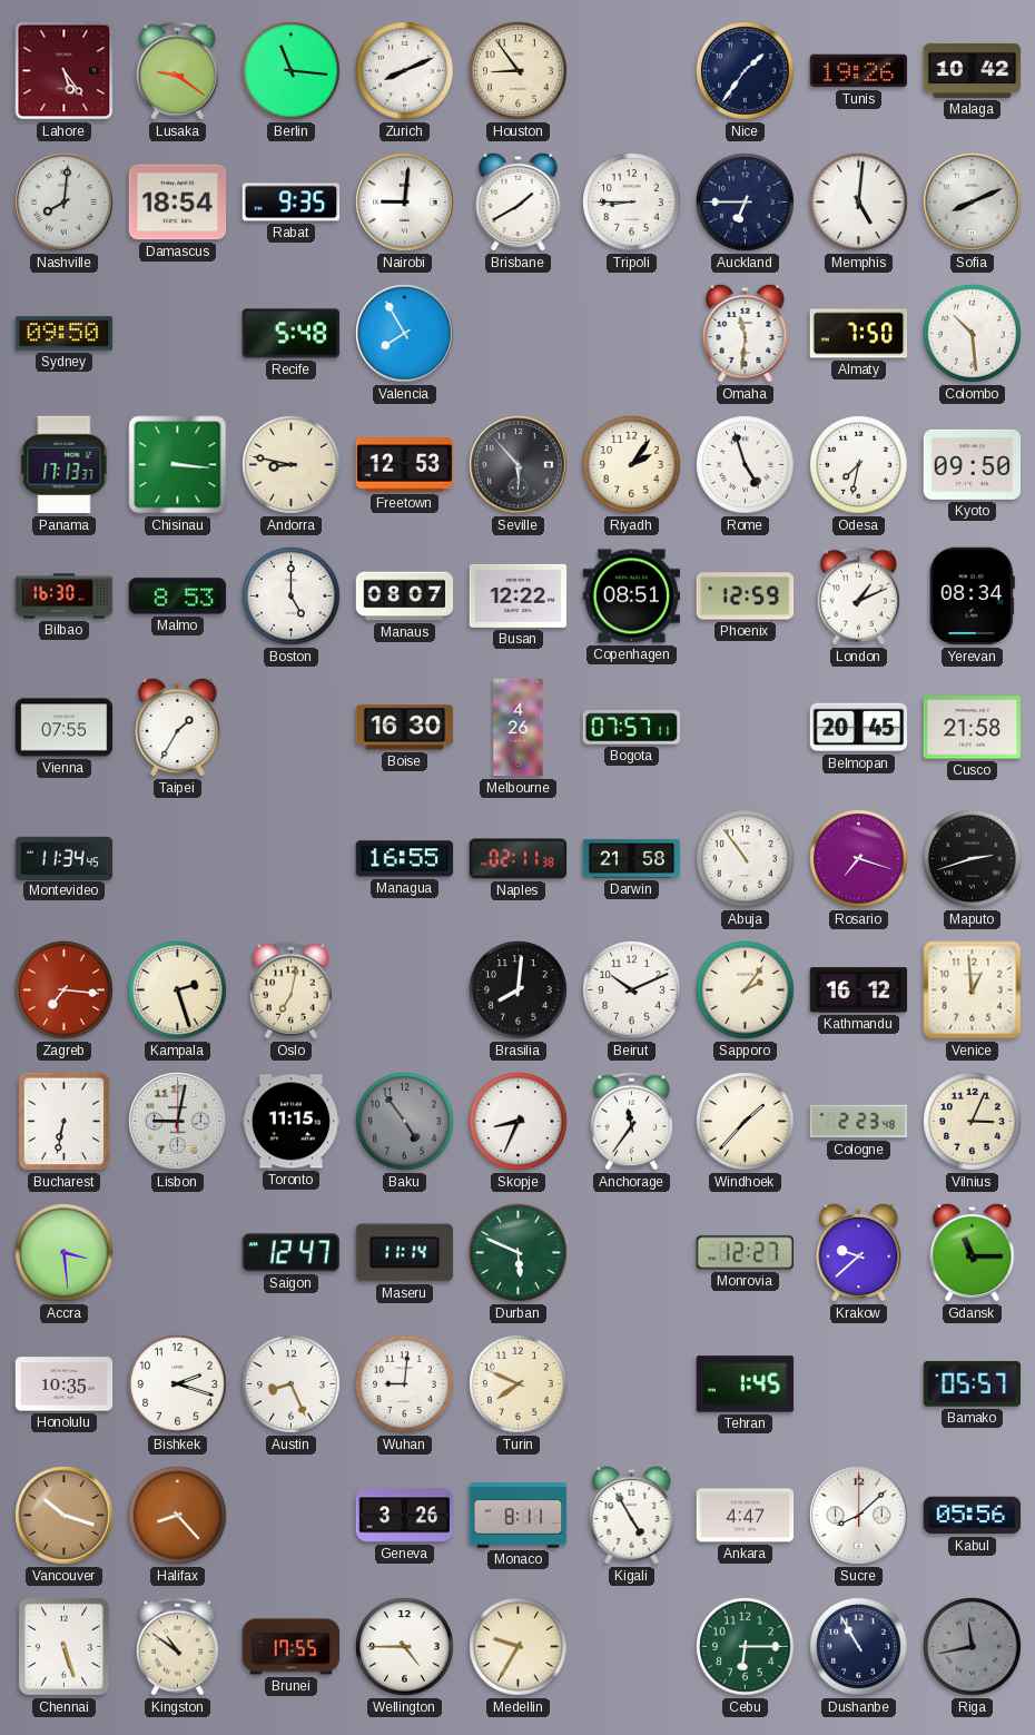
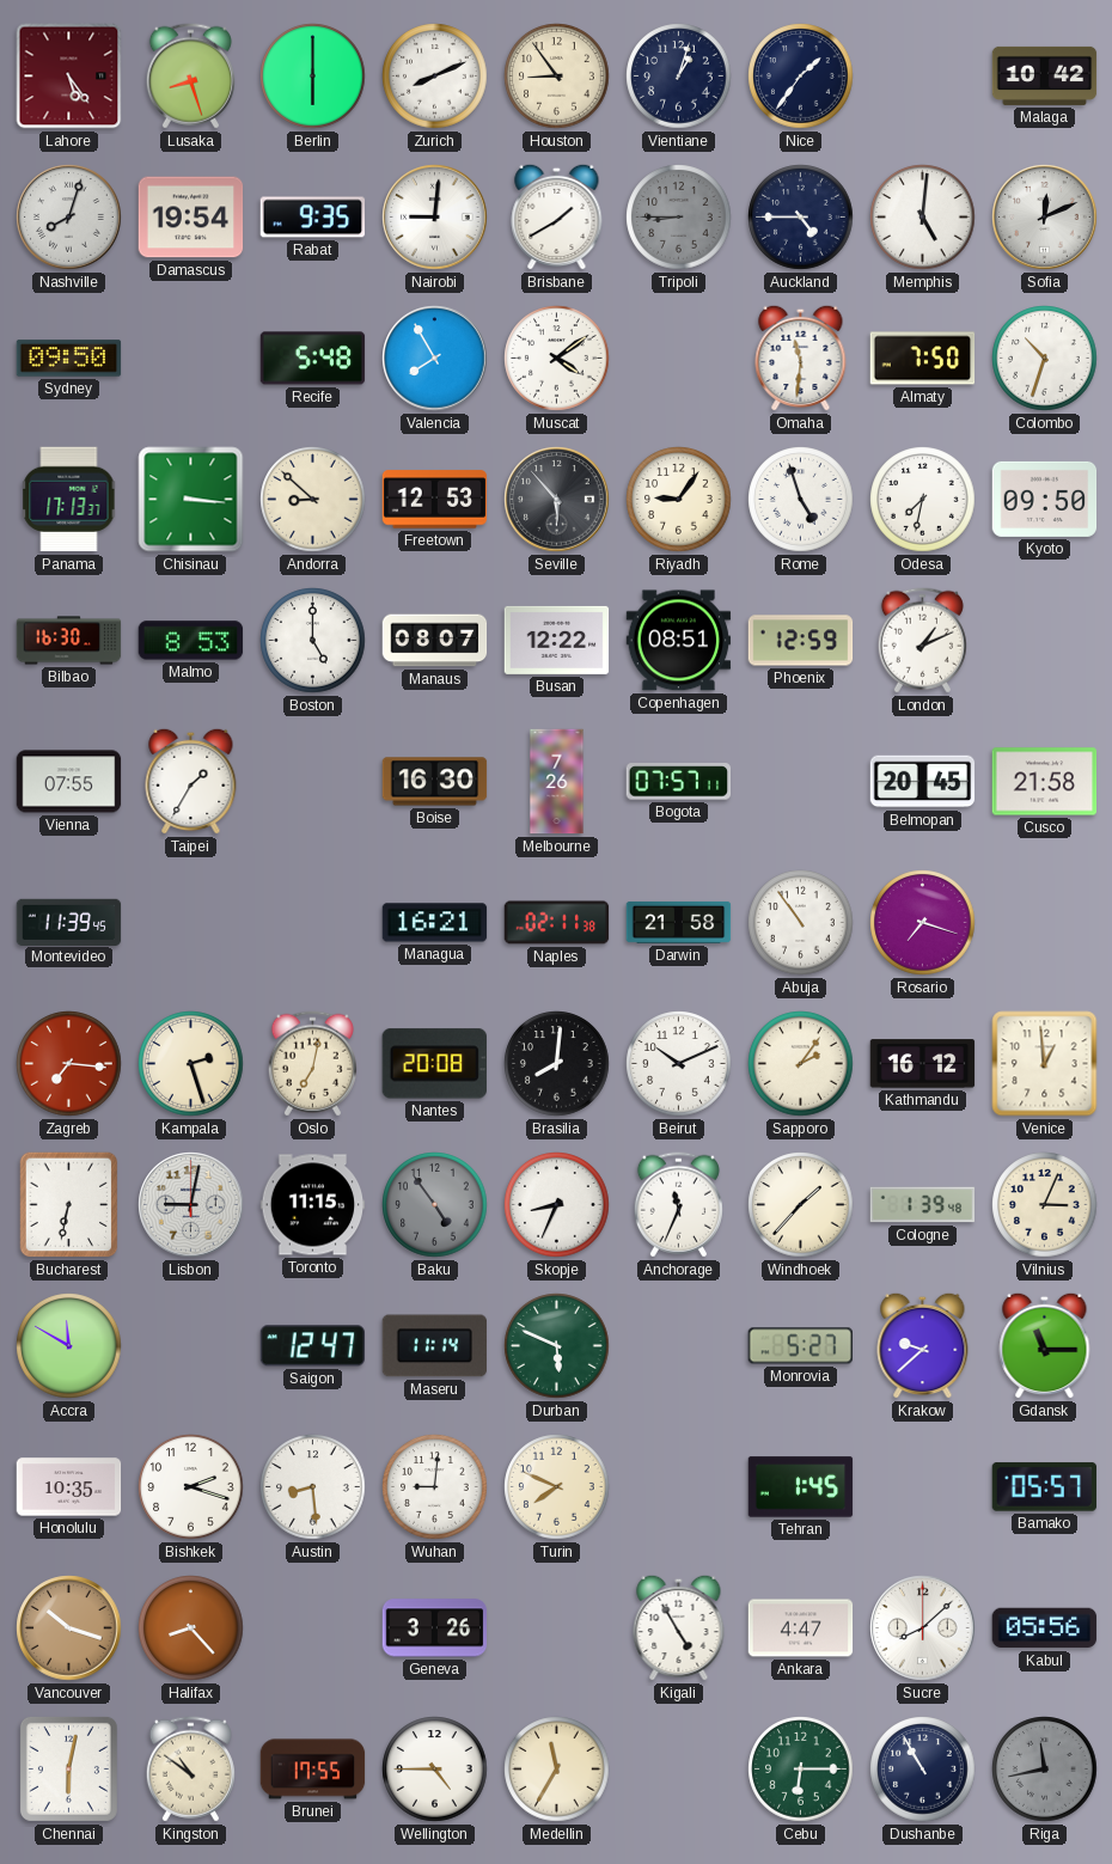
Lusaka: 9:21 -> 8:27
Berlin: 11:16 -> 6:00
Vientiane: none -> 1:03
Tunis: 19:26 -> none
Nashville: 8:01 -> 8:03
Damascus: 18:54 -> 19:54
Tripoli dial: white -> grey
Auckland: 6:45 -> 4:45
Sofia: 8:11 -> 12:11
Muscat: none -> 4:09
Colombo: 10:29 -> 10:33
Andorra: 8:47 -> 8:52
Riyadh: 2:06 -> 9:06
Yerevan: 08:34 -> none
Melbourne: 4:26 -> 7:26
Montevideo: 11:34 -> 11:39
Managua: 16:55 -> 16:21
Maputo: 2:42 -> none
Nantes: none -> 20:08
Anchorage: 11:36 -> 11:34
Cologne: 2:23 -> 1:39
Accra: 3:29 -> 11:50
Monrovia: 12:27 -> 5:27
Austin: 8:26 -> 8:29
Monaco: 8:11 -> none
Chennai: 5:27 -> 6:02
Medellin: 9:35 -> 11:35
